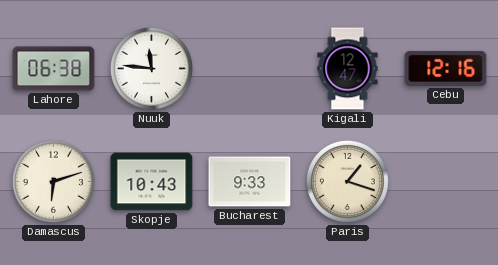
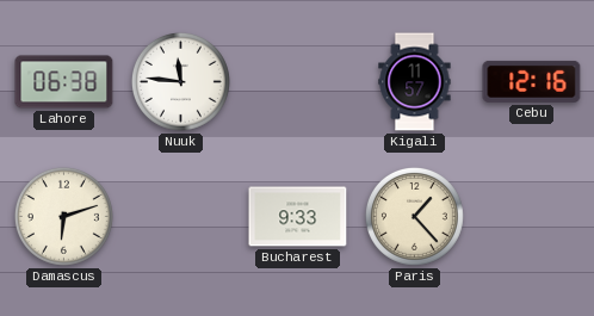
Kigali: 12:47 -> 11:57
Skopje: 10:43 -> none
Paris: 1:18 -> 1:23
